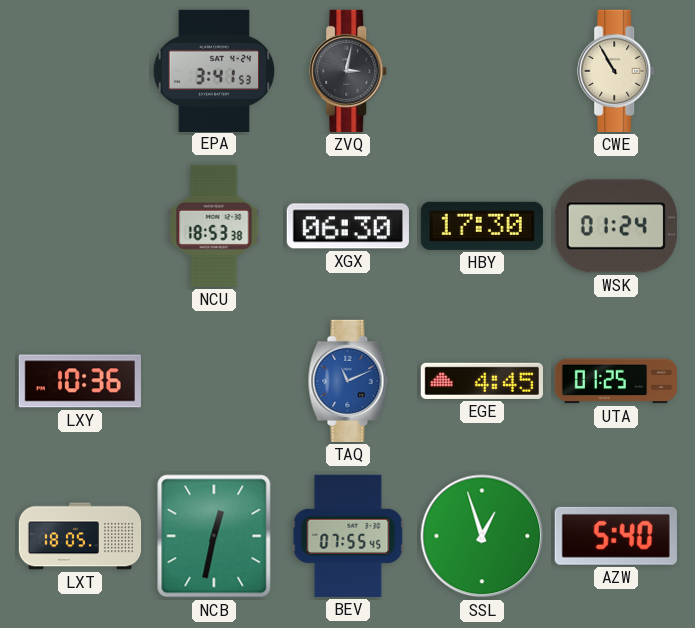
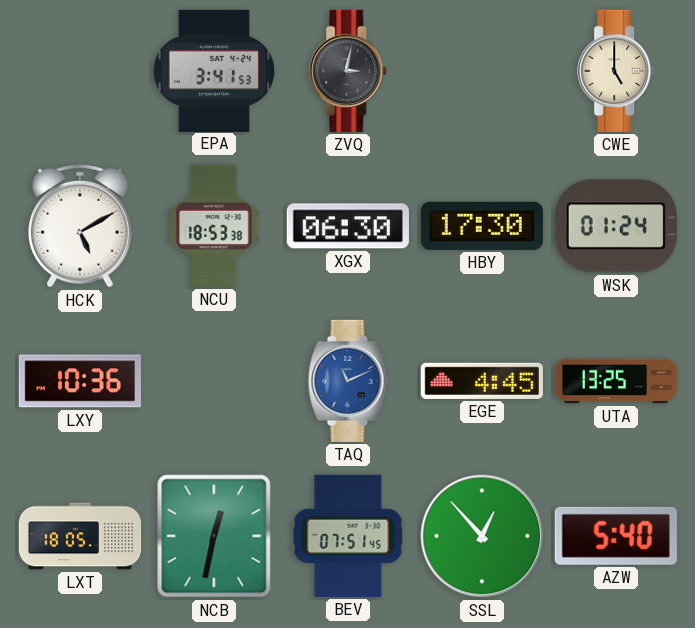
CWE: 10:55 -> 5:00
HCK: none -> 5:10
UTA: 01:25 -> 13:25
BEV: 07:55 -> 07:51
SSL: 12:57 -> 12:53
